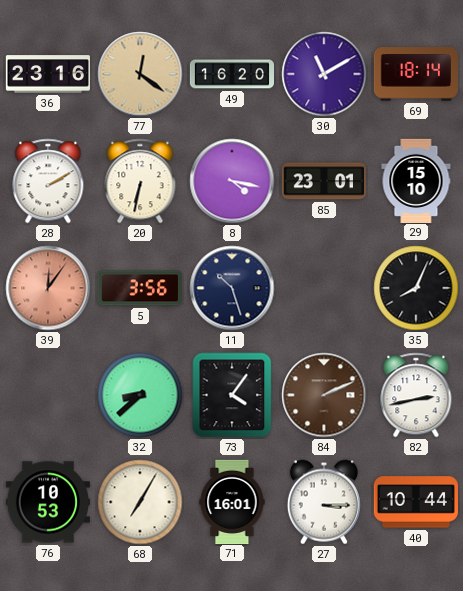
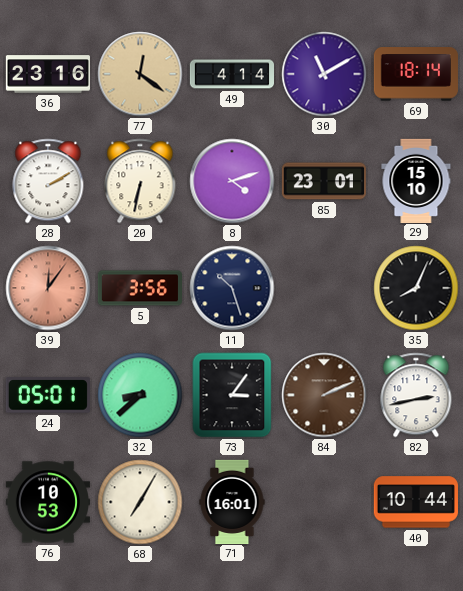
49: 16:20 -> 4:14
8: 4:17 -> 4:12
24: none -> 05:01
73: 4:06 -> 3:06
27: 3:15 -> none
